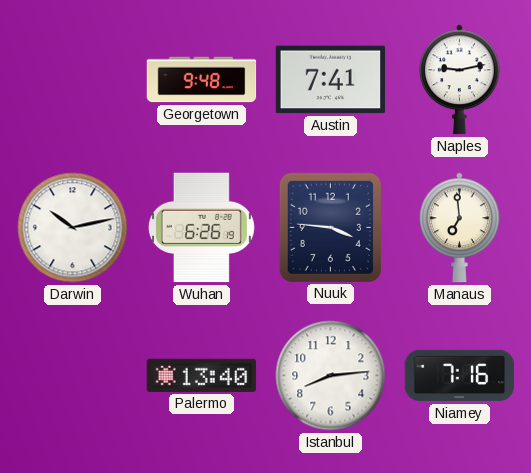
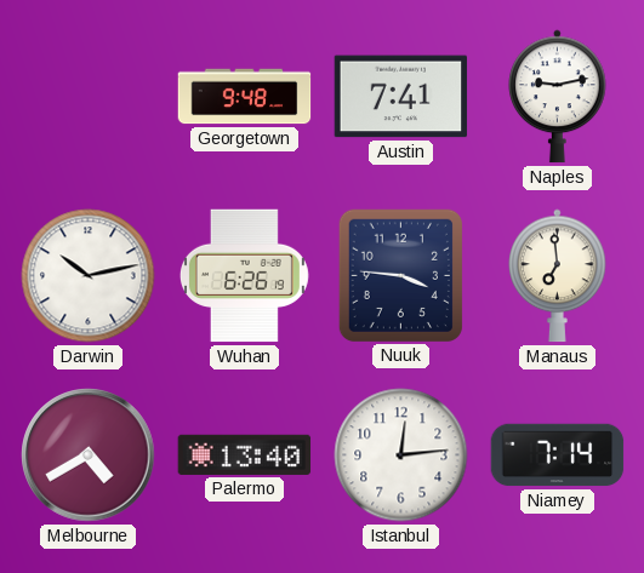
Melbourne: none -> 4:40
Istanbul: 8:14 -> 12:14
Niamey: 7:16 -> 7:14
